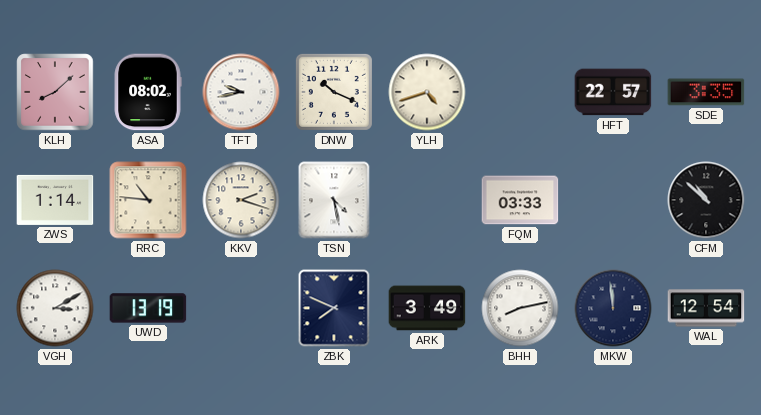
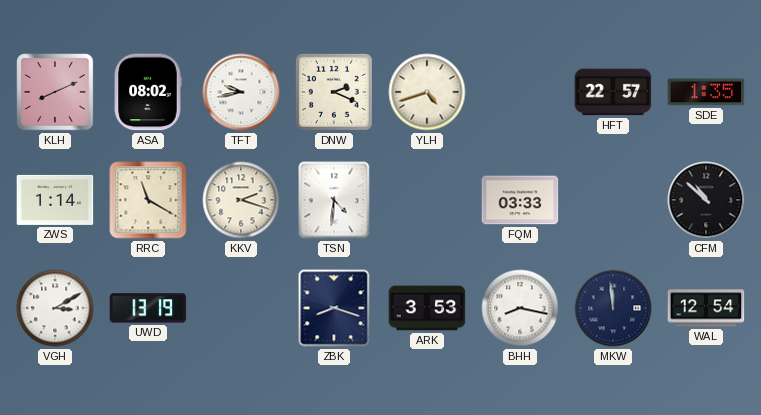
KLH: 8:08 -> 8:11
DNW: 10:19 -> 2:19
SDE: 3:35 -> 1:35
RRC: 10:46 -> 11:20
TSN: 4:28 -> 4:31
ZBK: 7:49 -> 8:18
ARK: 3:49 -> 3:53
BHH: 8:13 -> 8:17
